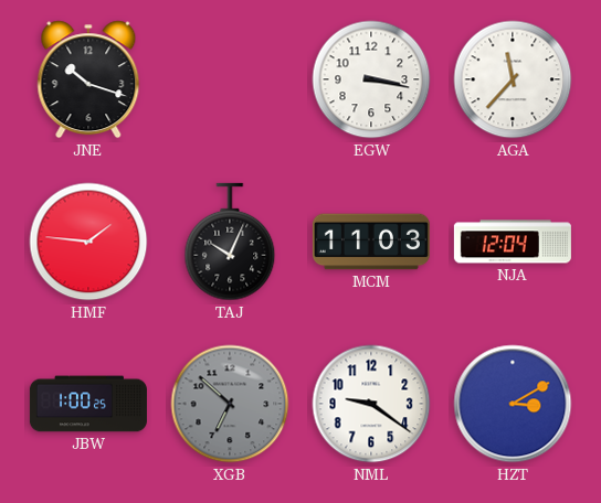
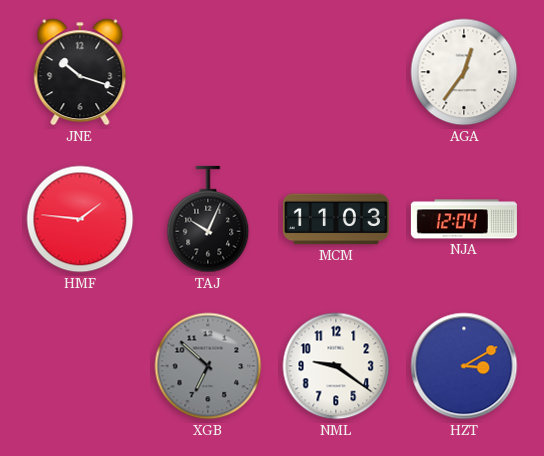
EGW: 3:17 -> none
AGA: 11:37 -> 12:36
JBW: 1:00 -> none
